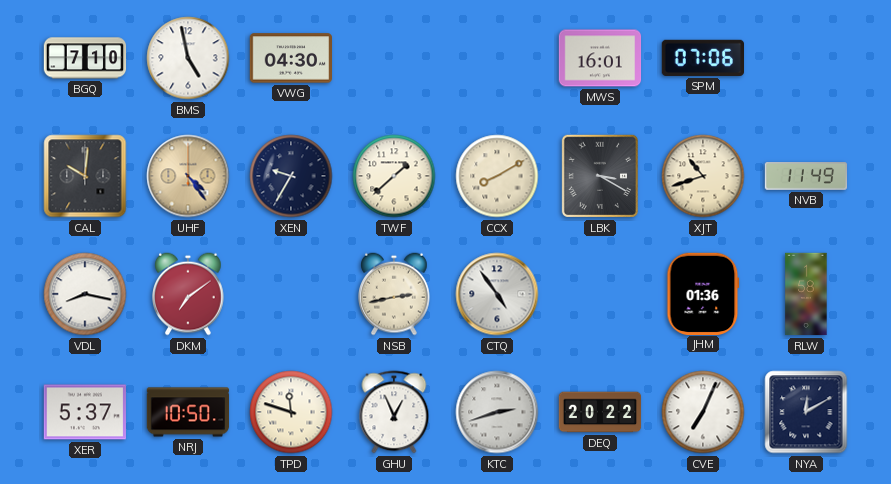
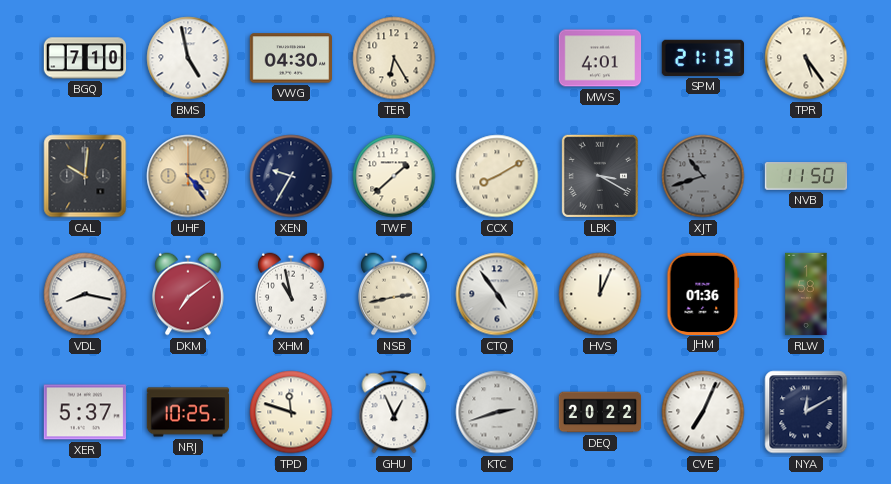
TER: none -> 6:25
MWS: 16:01 -> 4:01
SPM: 07:06 -> 21:13
TPR: none -> 5:24
XJT dial: cream -> grey
NVB: 11:49 -> 11:50
XHM: none -> 10:58
HVS: none -> 12:04
NRJ: 10:50 -> 10:25
